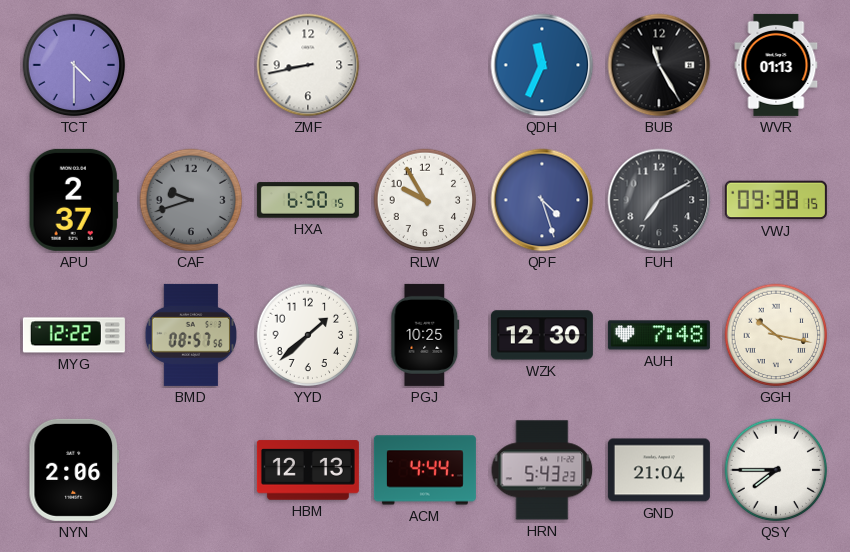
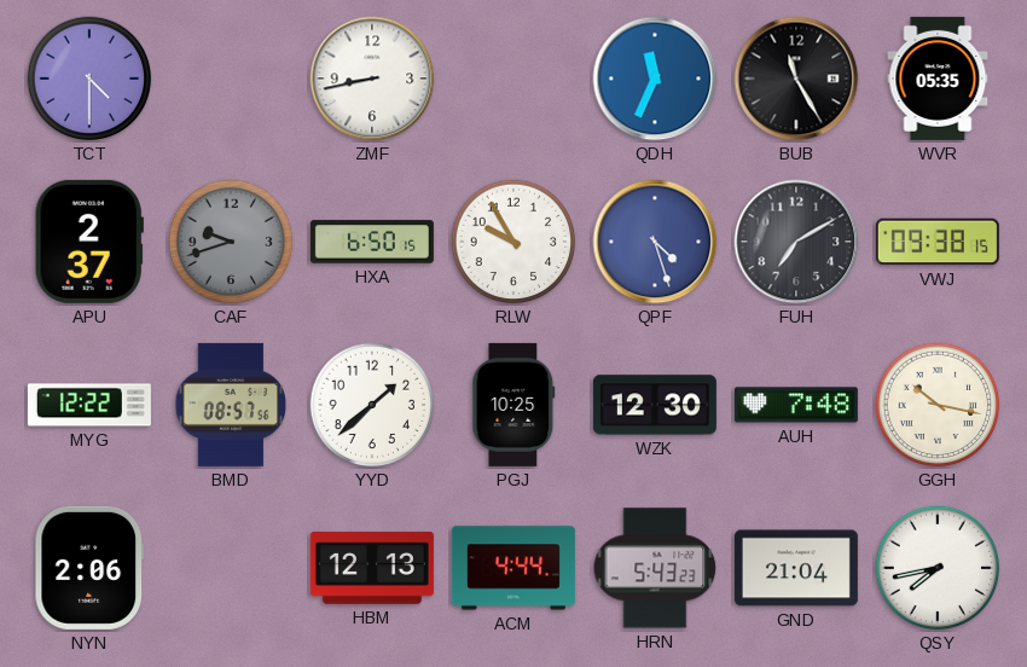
WVR: 01:13 -> 05:35
QSY: 7:45 -> 7:43
